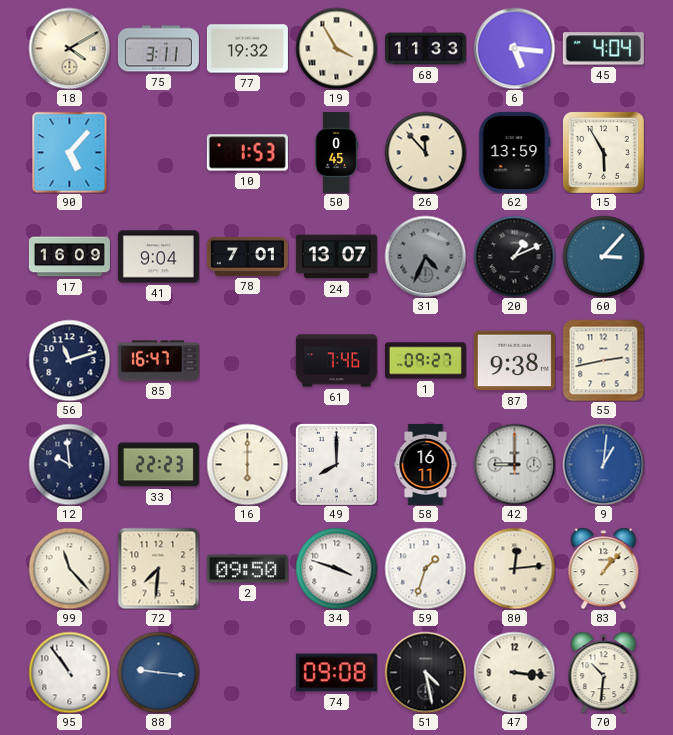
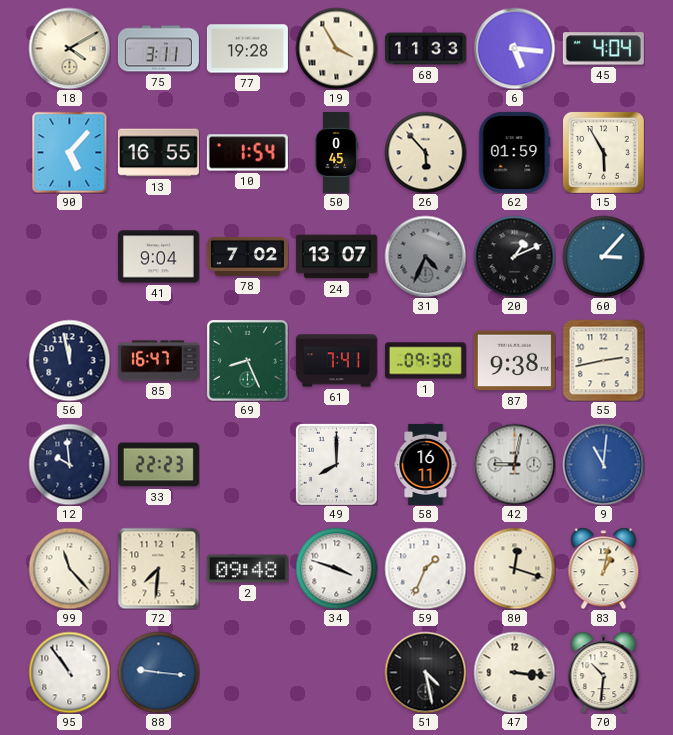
77: 19:32 -> 19:28
13: none -> 16:55
10: 1:53 -> 1:54
26: 11:53 -> 5:53
62: 13:59 -> 01:59
17: 16:09 -> none
78: 7:01 -> 7:02
56: 11:12 -> 11:58
69: none -> 8:26
61: 7:46 -> 7:41
1: 09:27 -> 09:30
16: 6:00 -> none
42: 9:00 -> 9:02
9: 1:01 -> 11:01
2: 09:50 -> 09:48
59: 1:33 -> 1:34
80: 12:14 -> 12:18
83: 1:07 -> 1:02
74: 09:08 -> none
